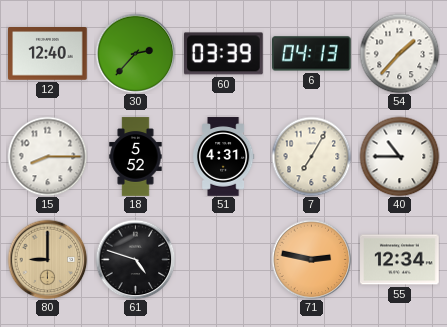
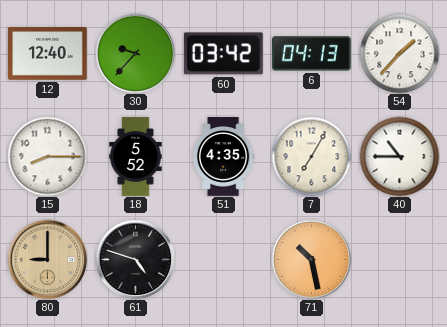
30: 2:37 -> 9:37
60: 03:39 -> 03:42
51: 4:31 -> 4:35
71: 2:47 -> 10:28
55: 12:34 -> none
